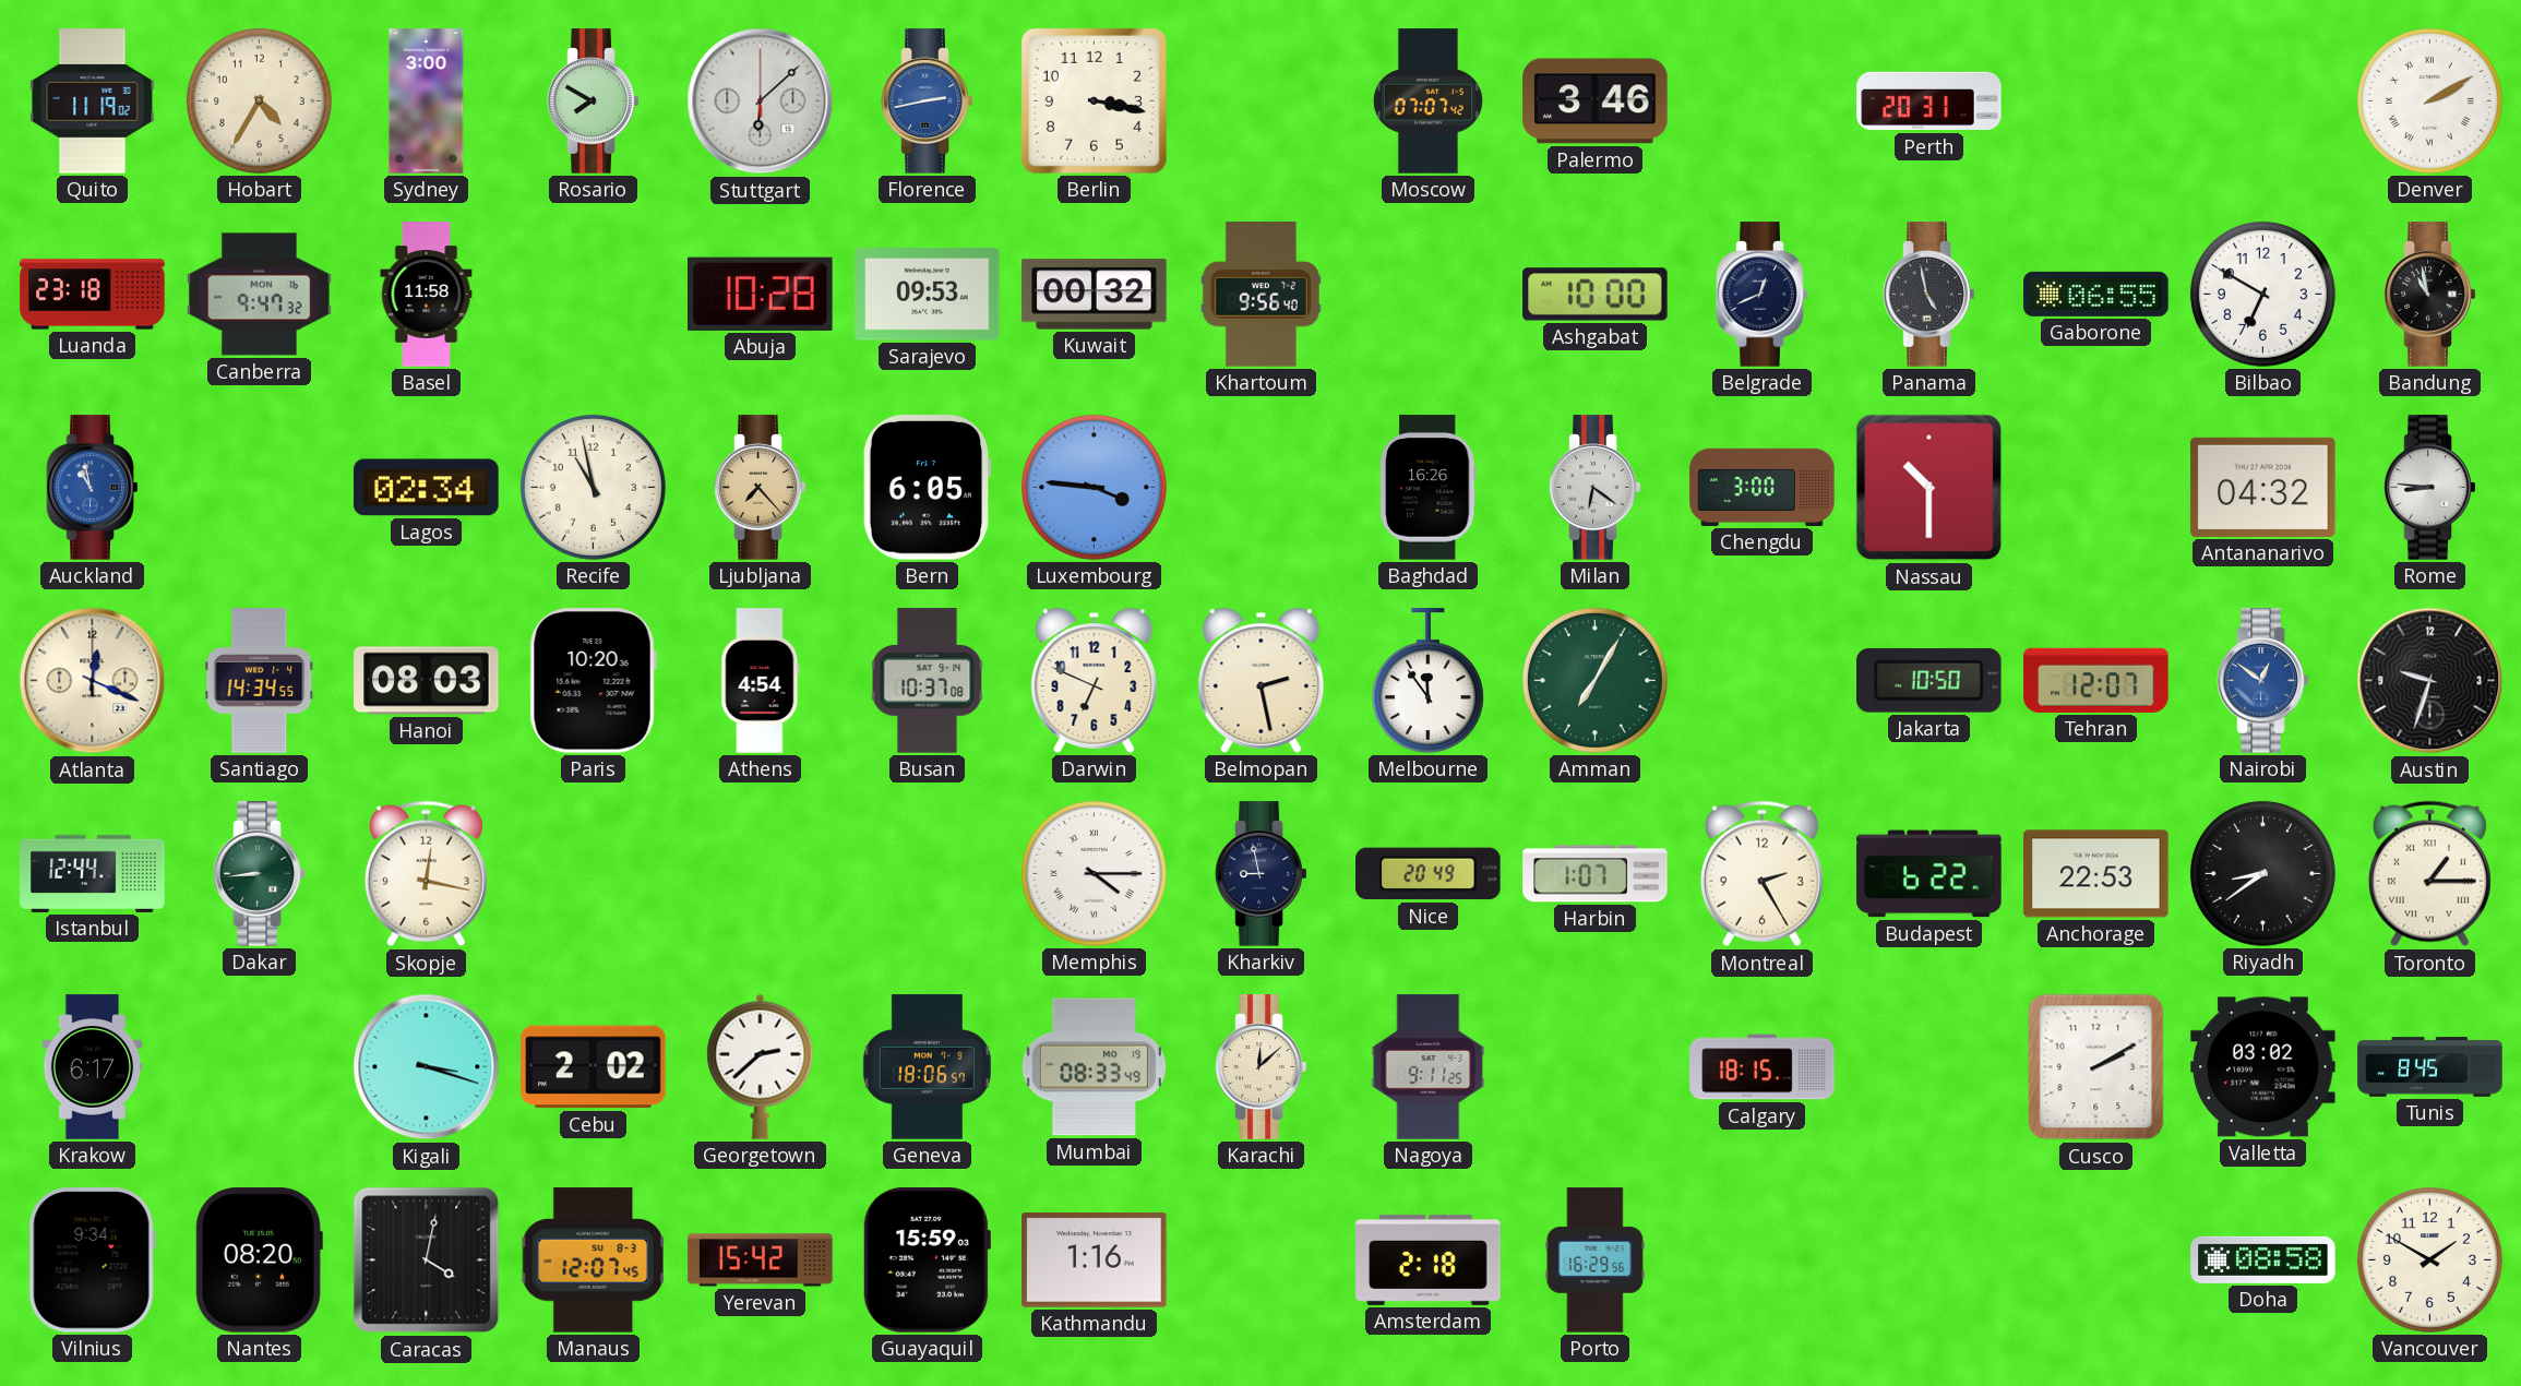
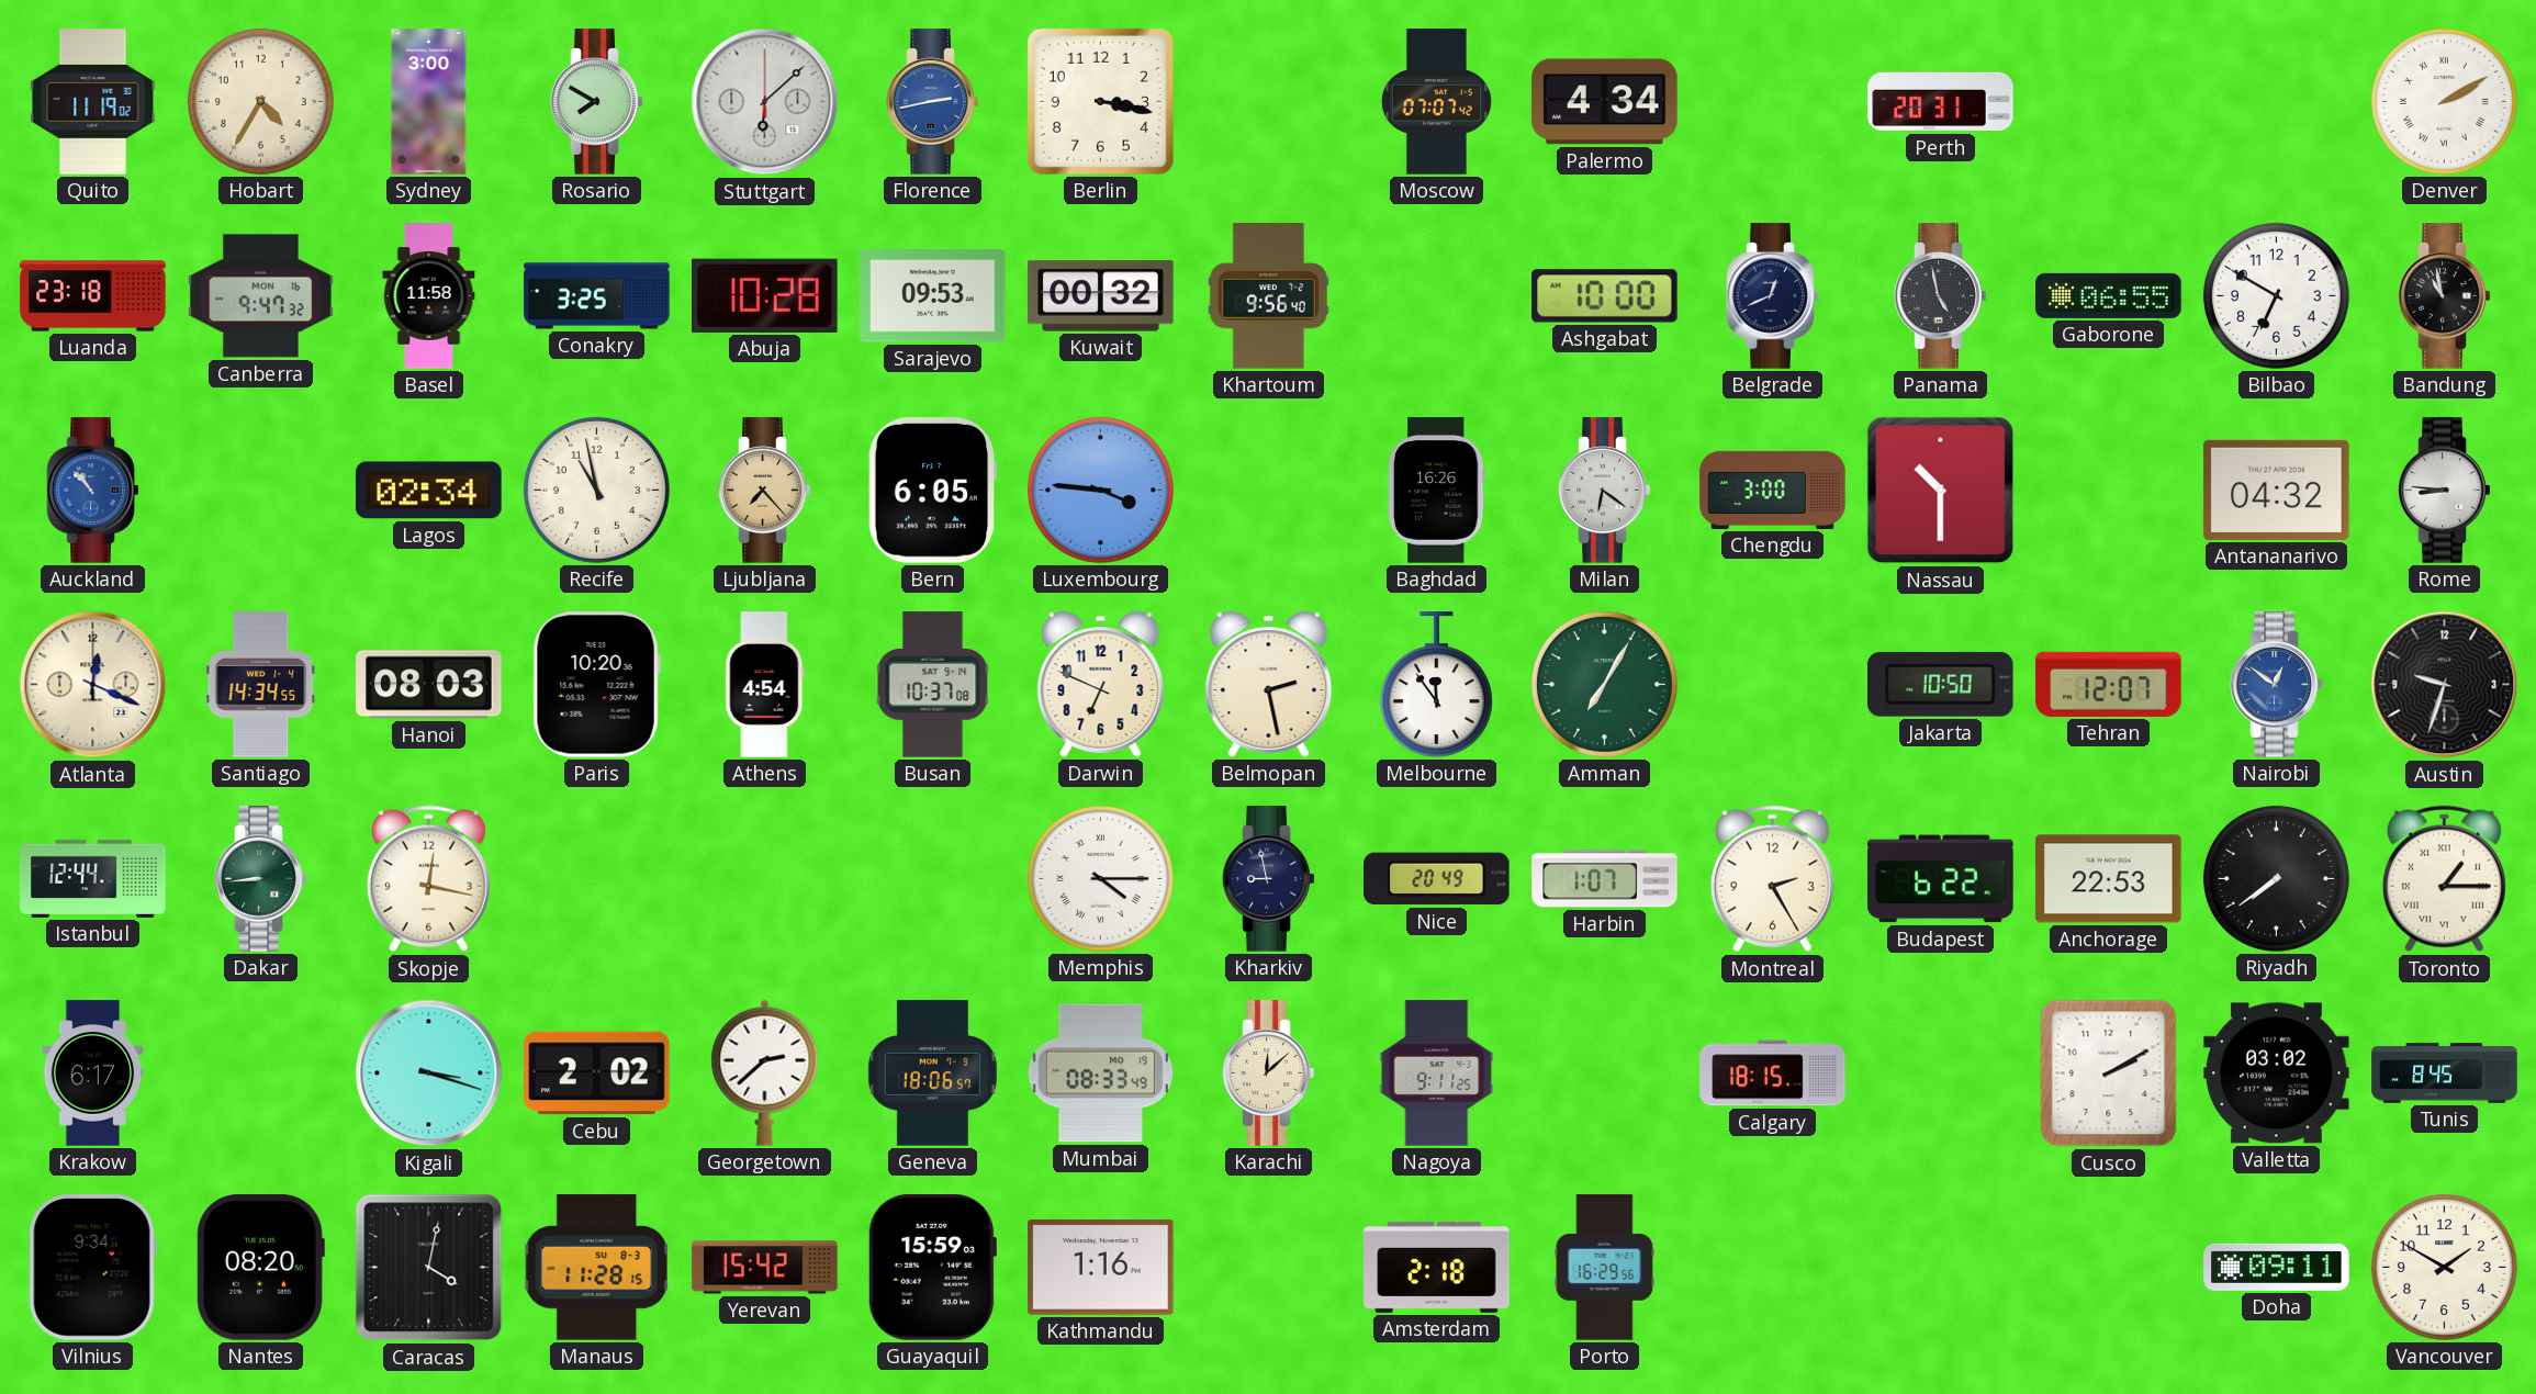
Palermo: 3:46 -> 4:34
Conakry: none -> 3:25
Auckland: 10:58 -> 10:53
Riyadh: 8:39 -> 7:39
Manaus: 12:07 -> 11:28
Doha: 08:58 -> 09:11
